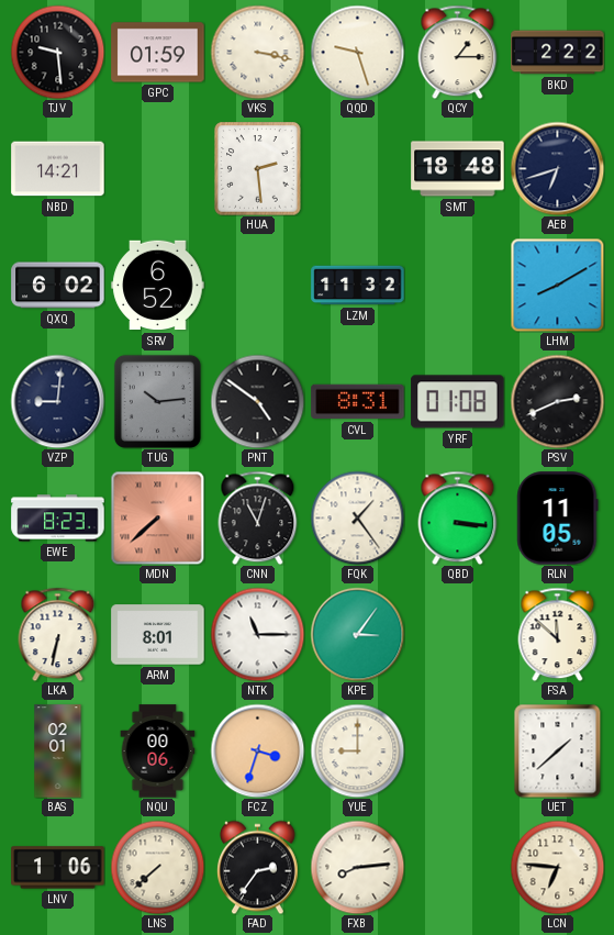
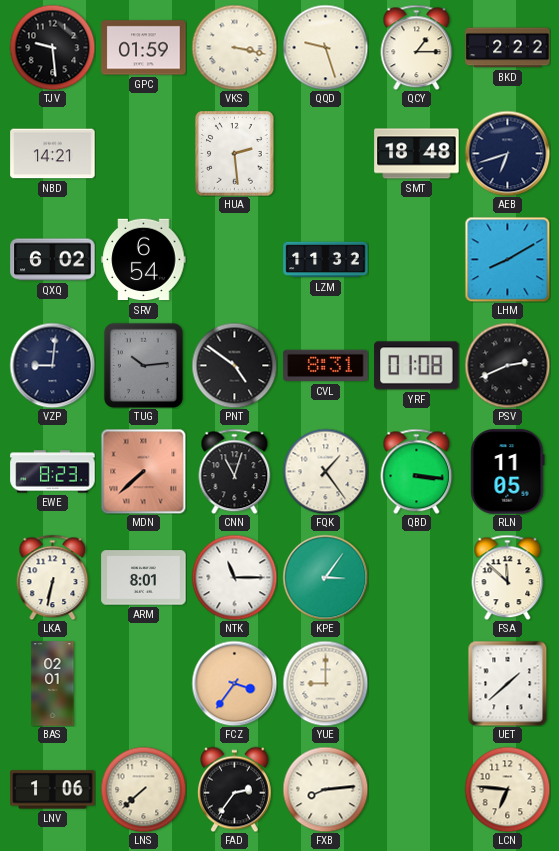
SRV: 6:52 -> 6:54
NQU: 00:06 -> none
FCZ: 3:33 -> 3:36
